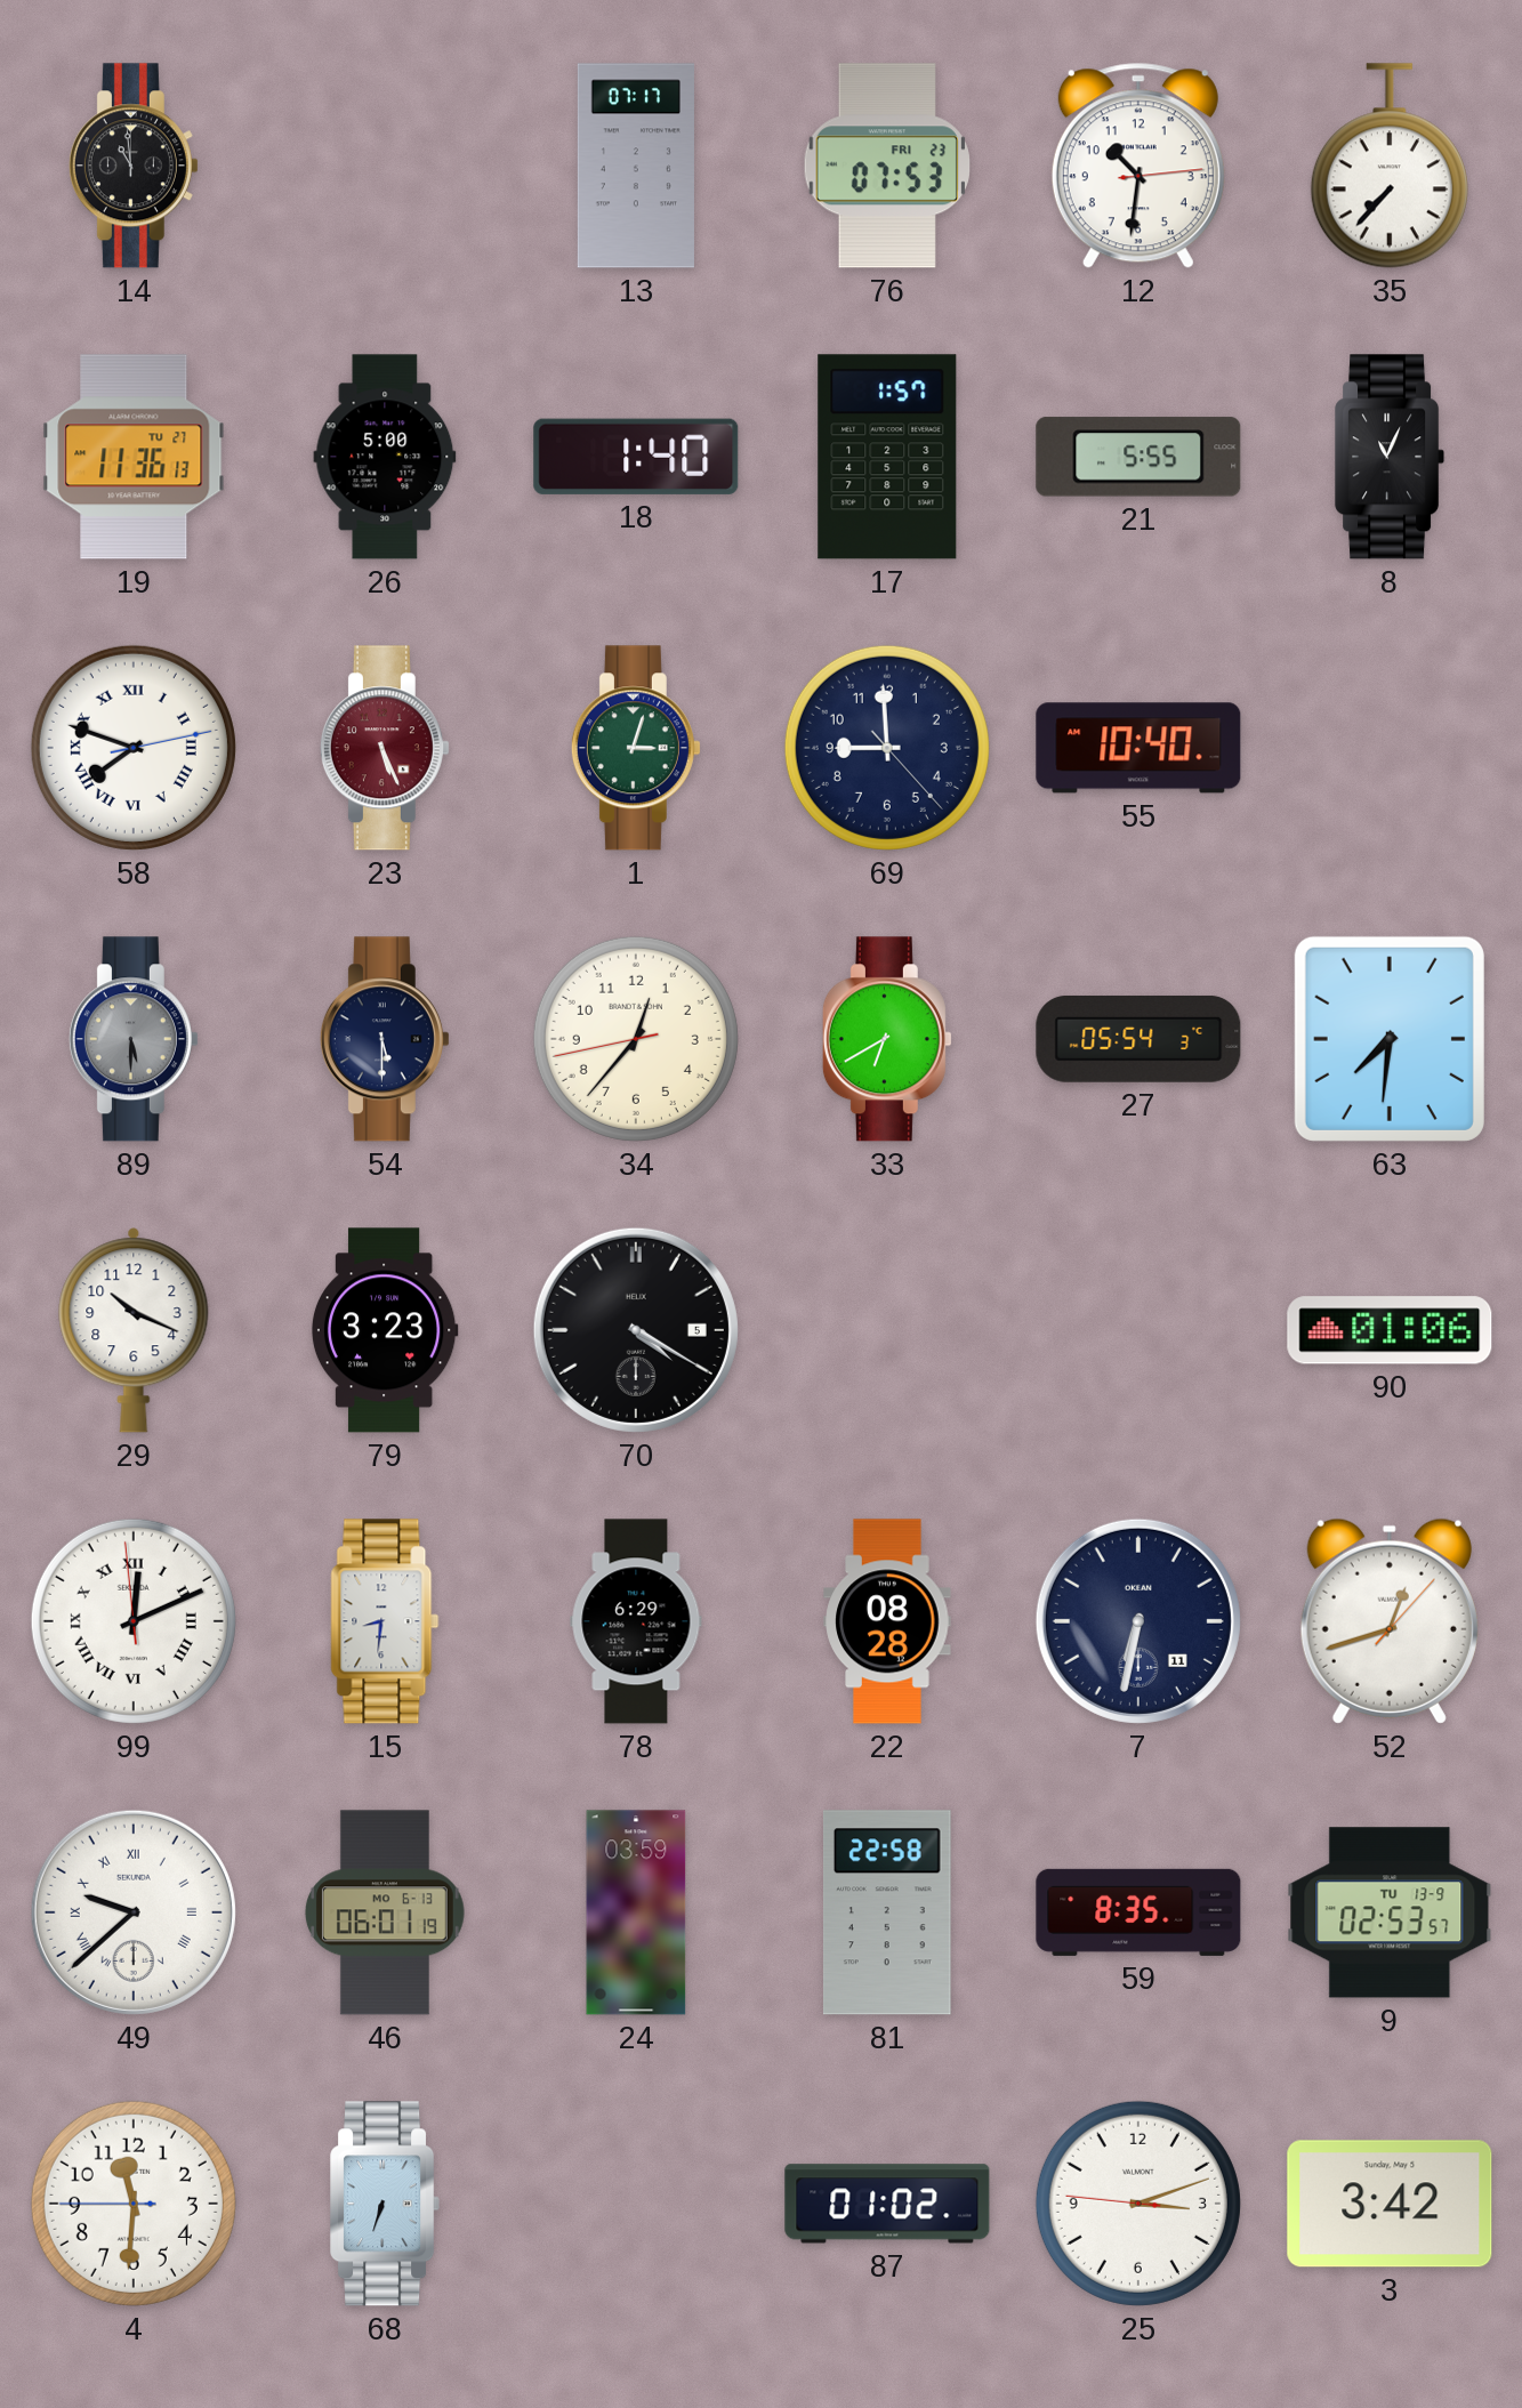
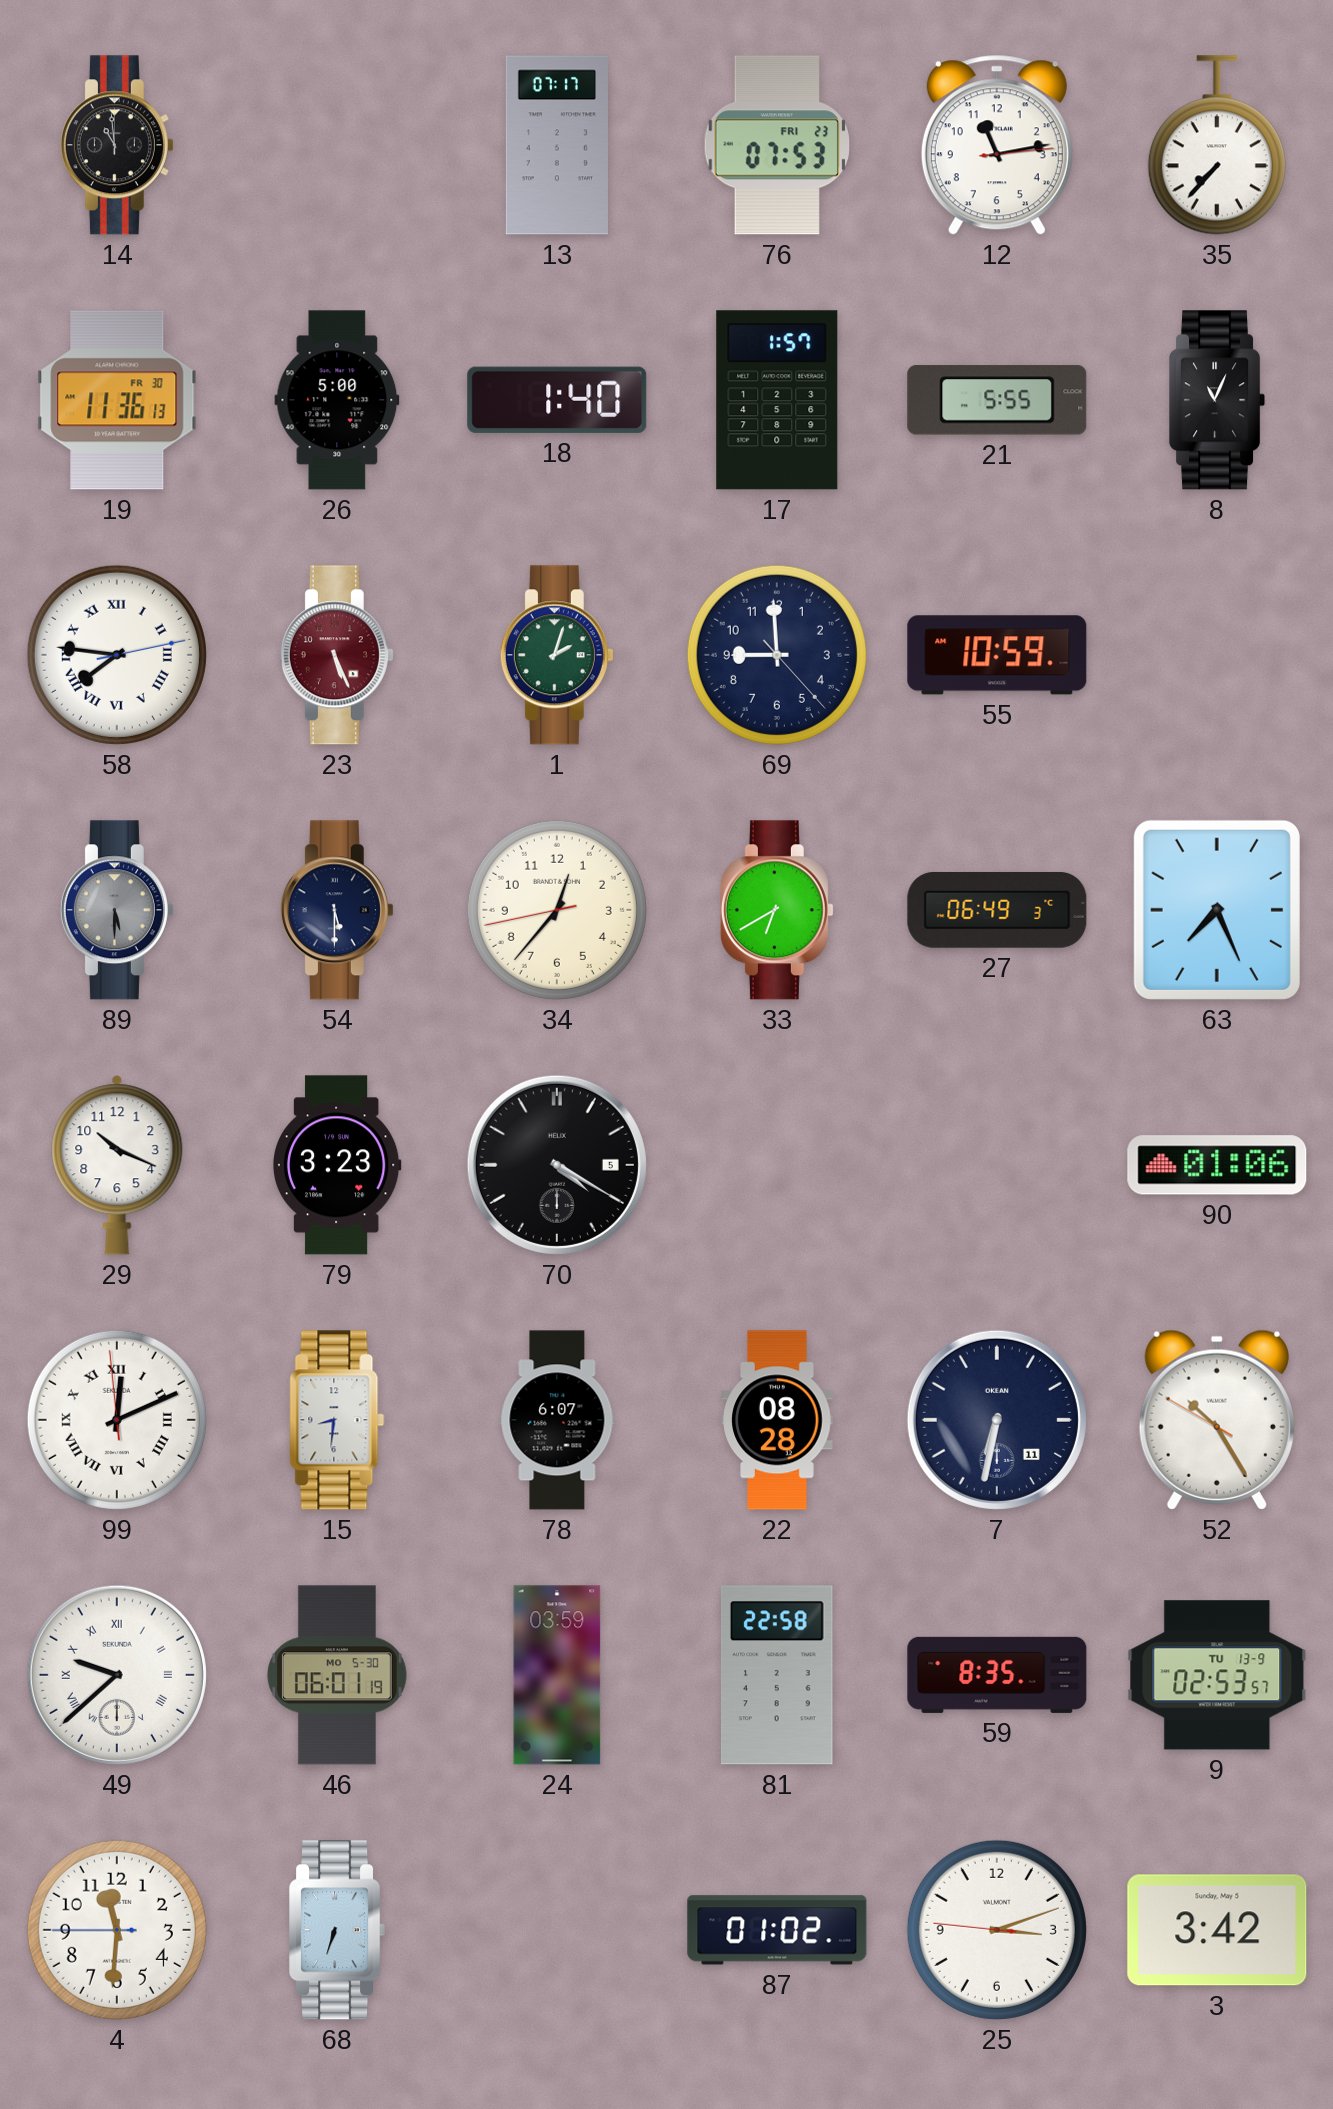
12: 10:31 -> 11:13
19 date: TU 27 -> FR 30
58: 7:48 -> 7:46
1: 3:03 -> 2:03
55: 10:40 -> 10:59
27: 05:54 -> 06:49
63: 7:31 -> 7:26
78: 6:29 -> 6:07
52: 12:42 -> 10:24
46 date: MO 6-13 -> MO 5-30
